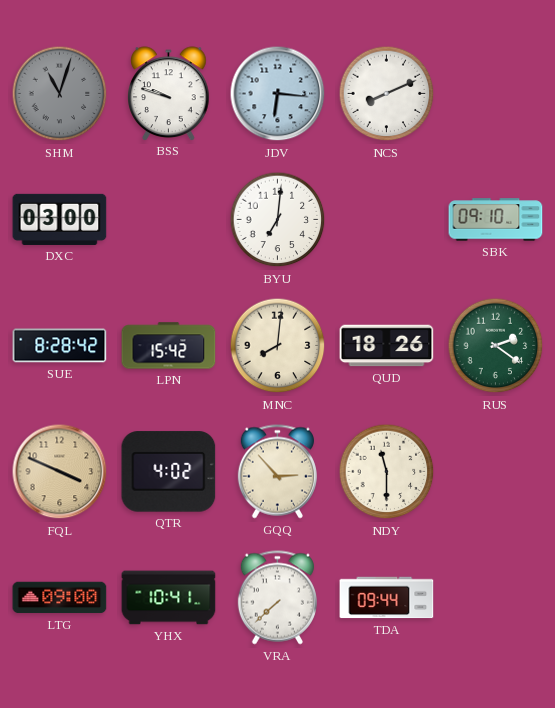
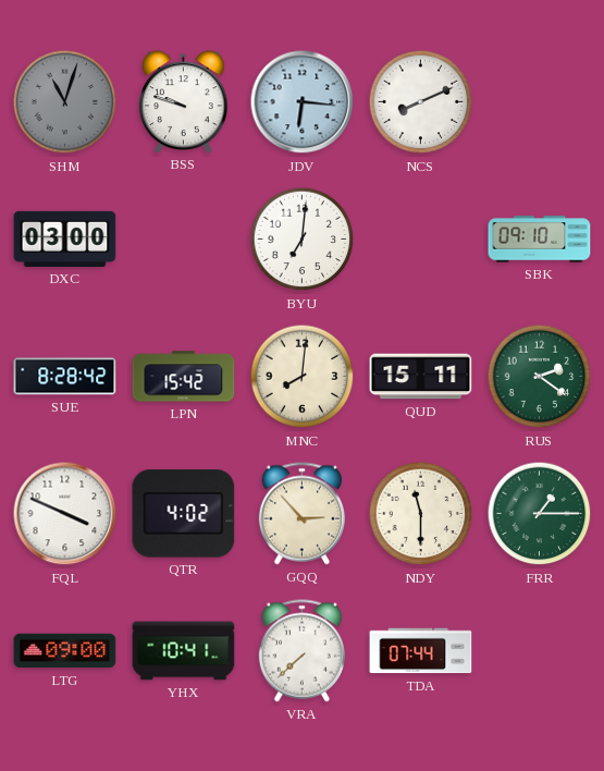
QUD: 18:26 -> 15:11
FQL dial: champagne -> white
FRR: none -> 1:15
TDA: 09:44 -> 07:44
